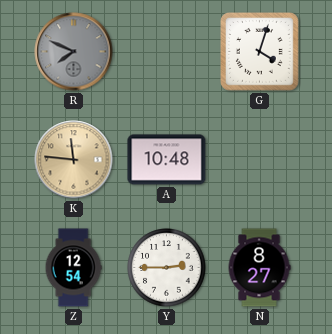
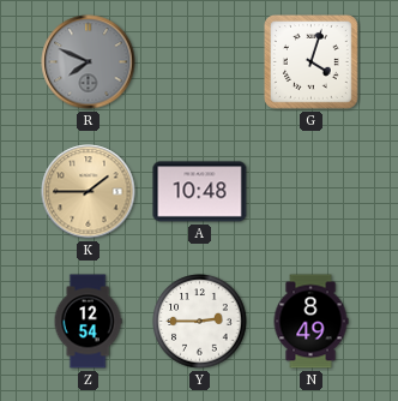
K: 11:46 -> 1:45
N: 8:27 -> 8:49
